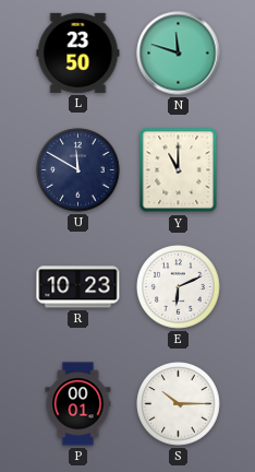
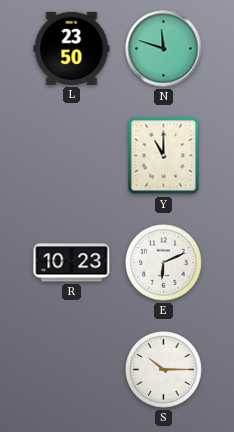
U: 11:50 -> none
P: 00:01 -> none
